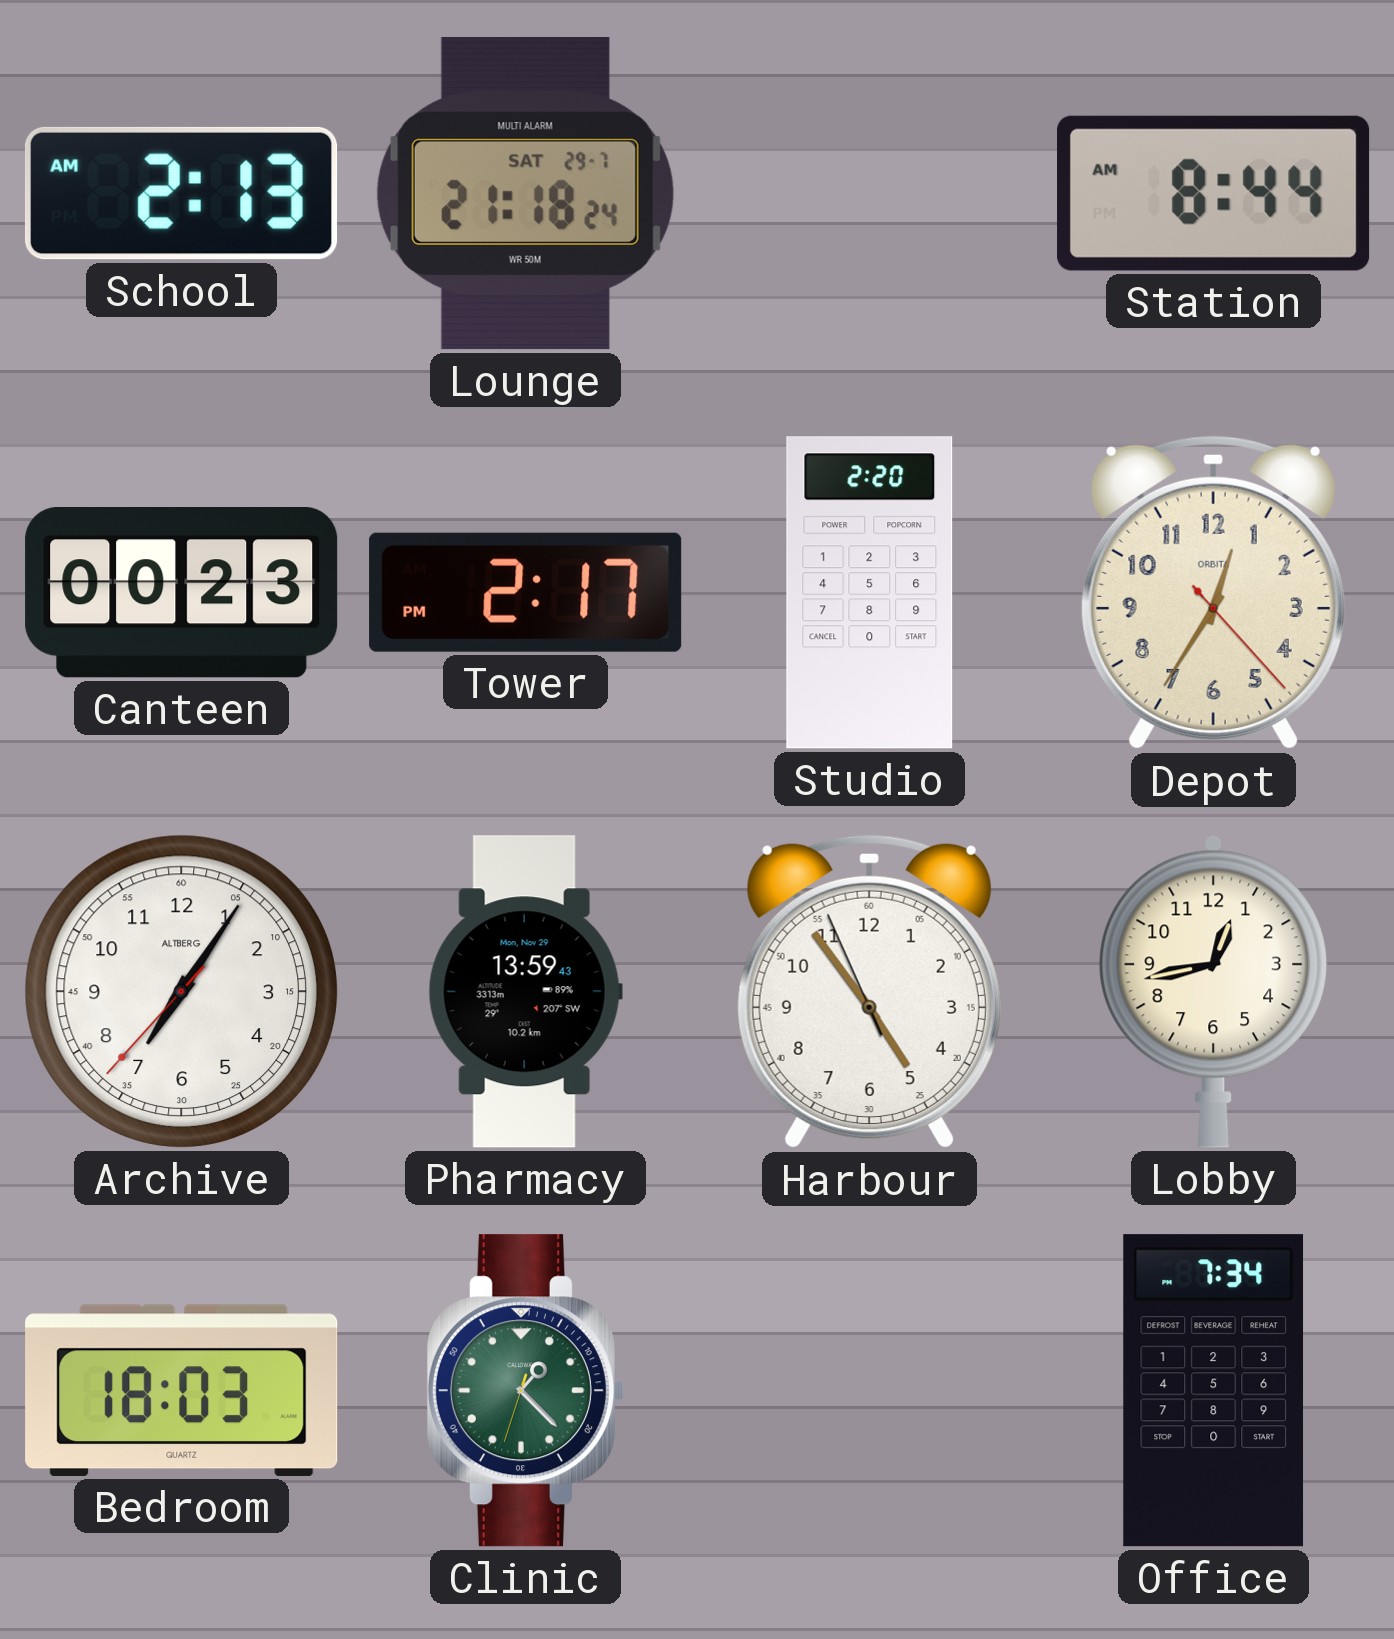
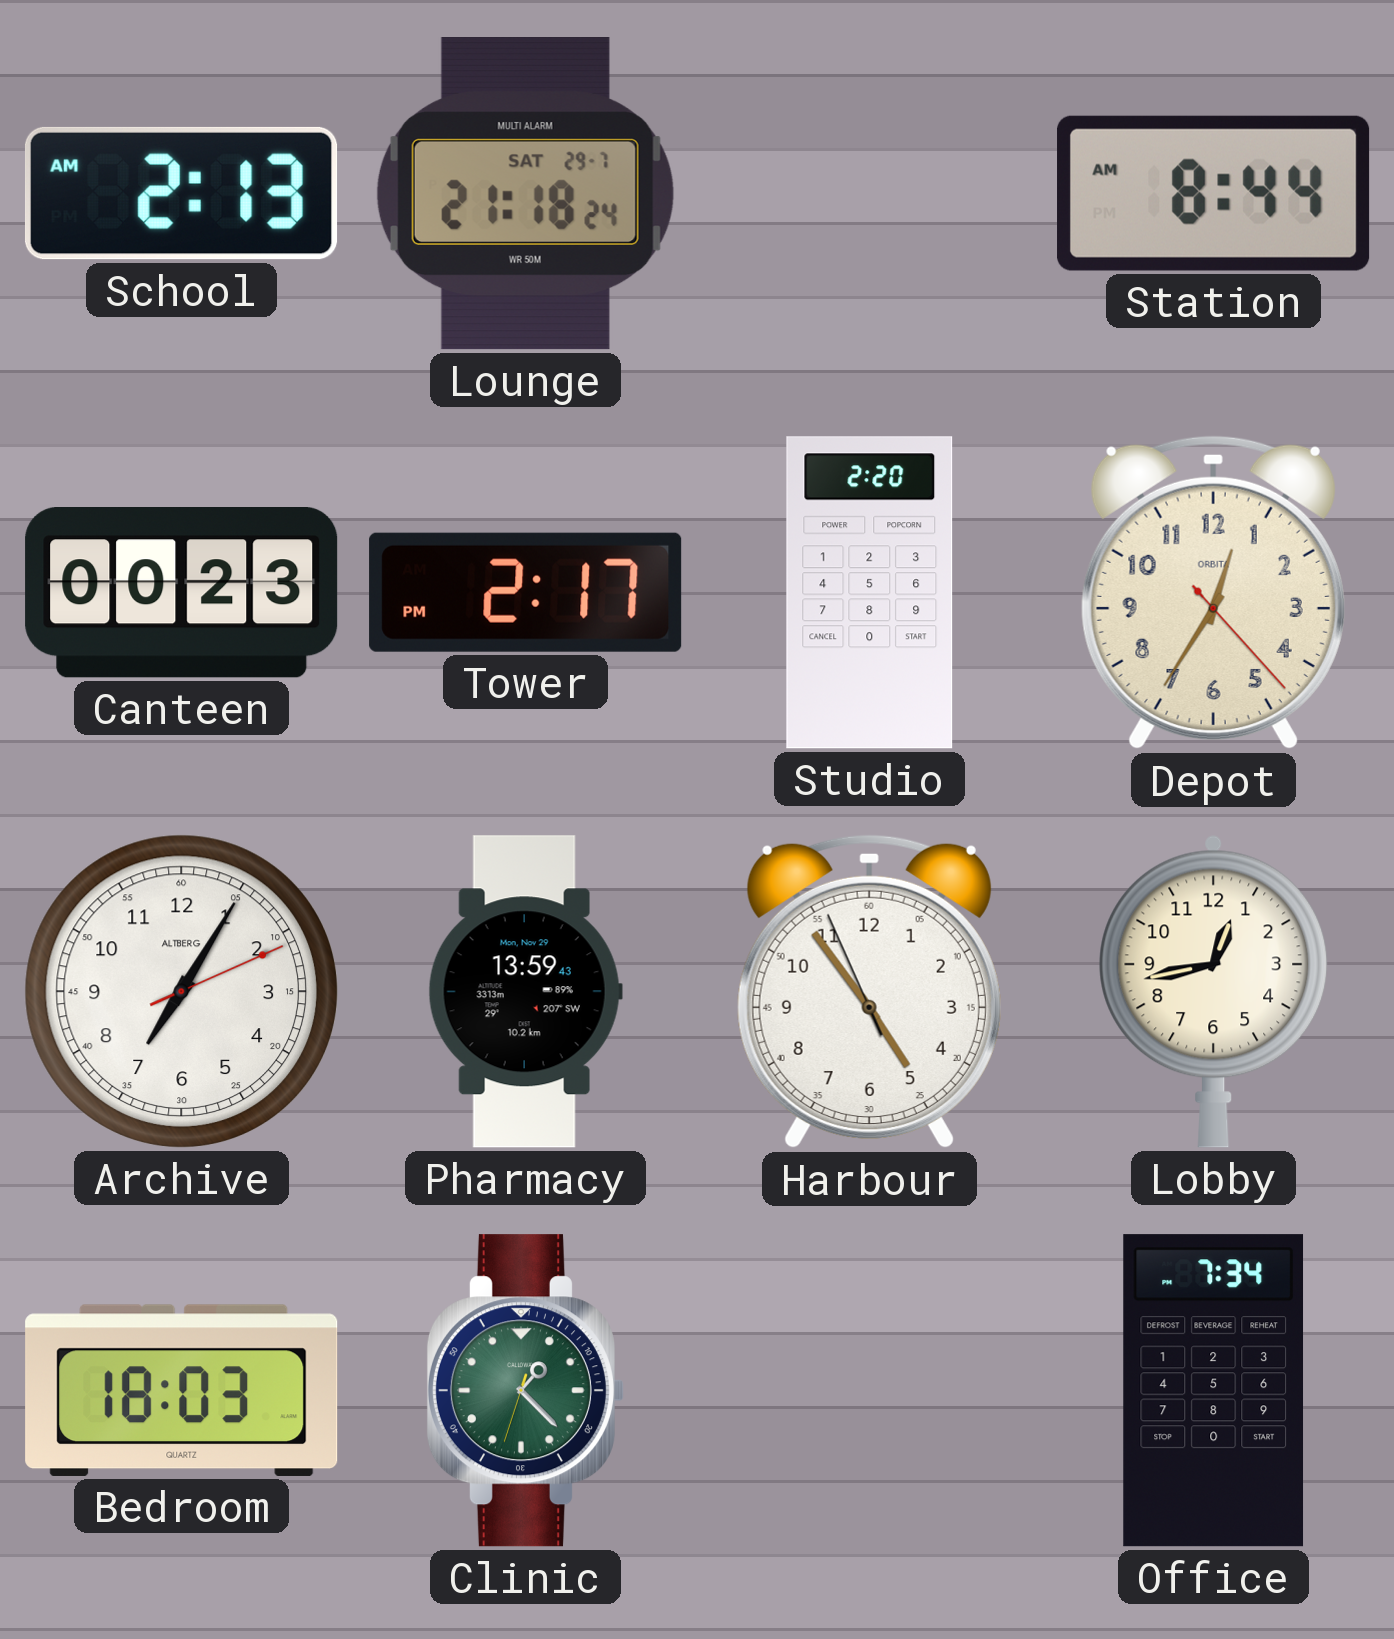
Archive: 7:05:37 -> 7:05:11
